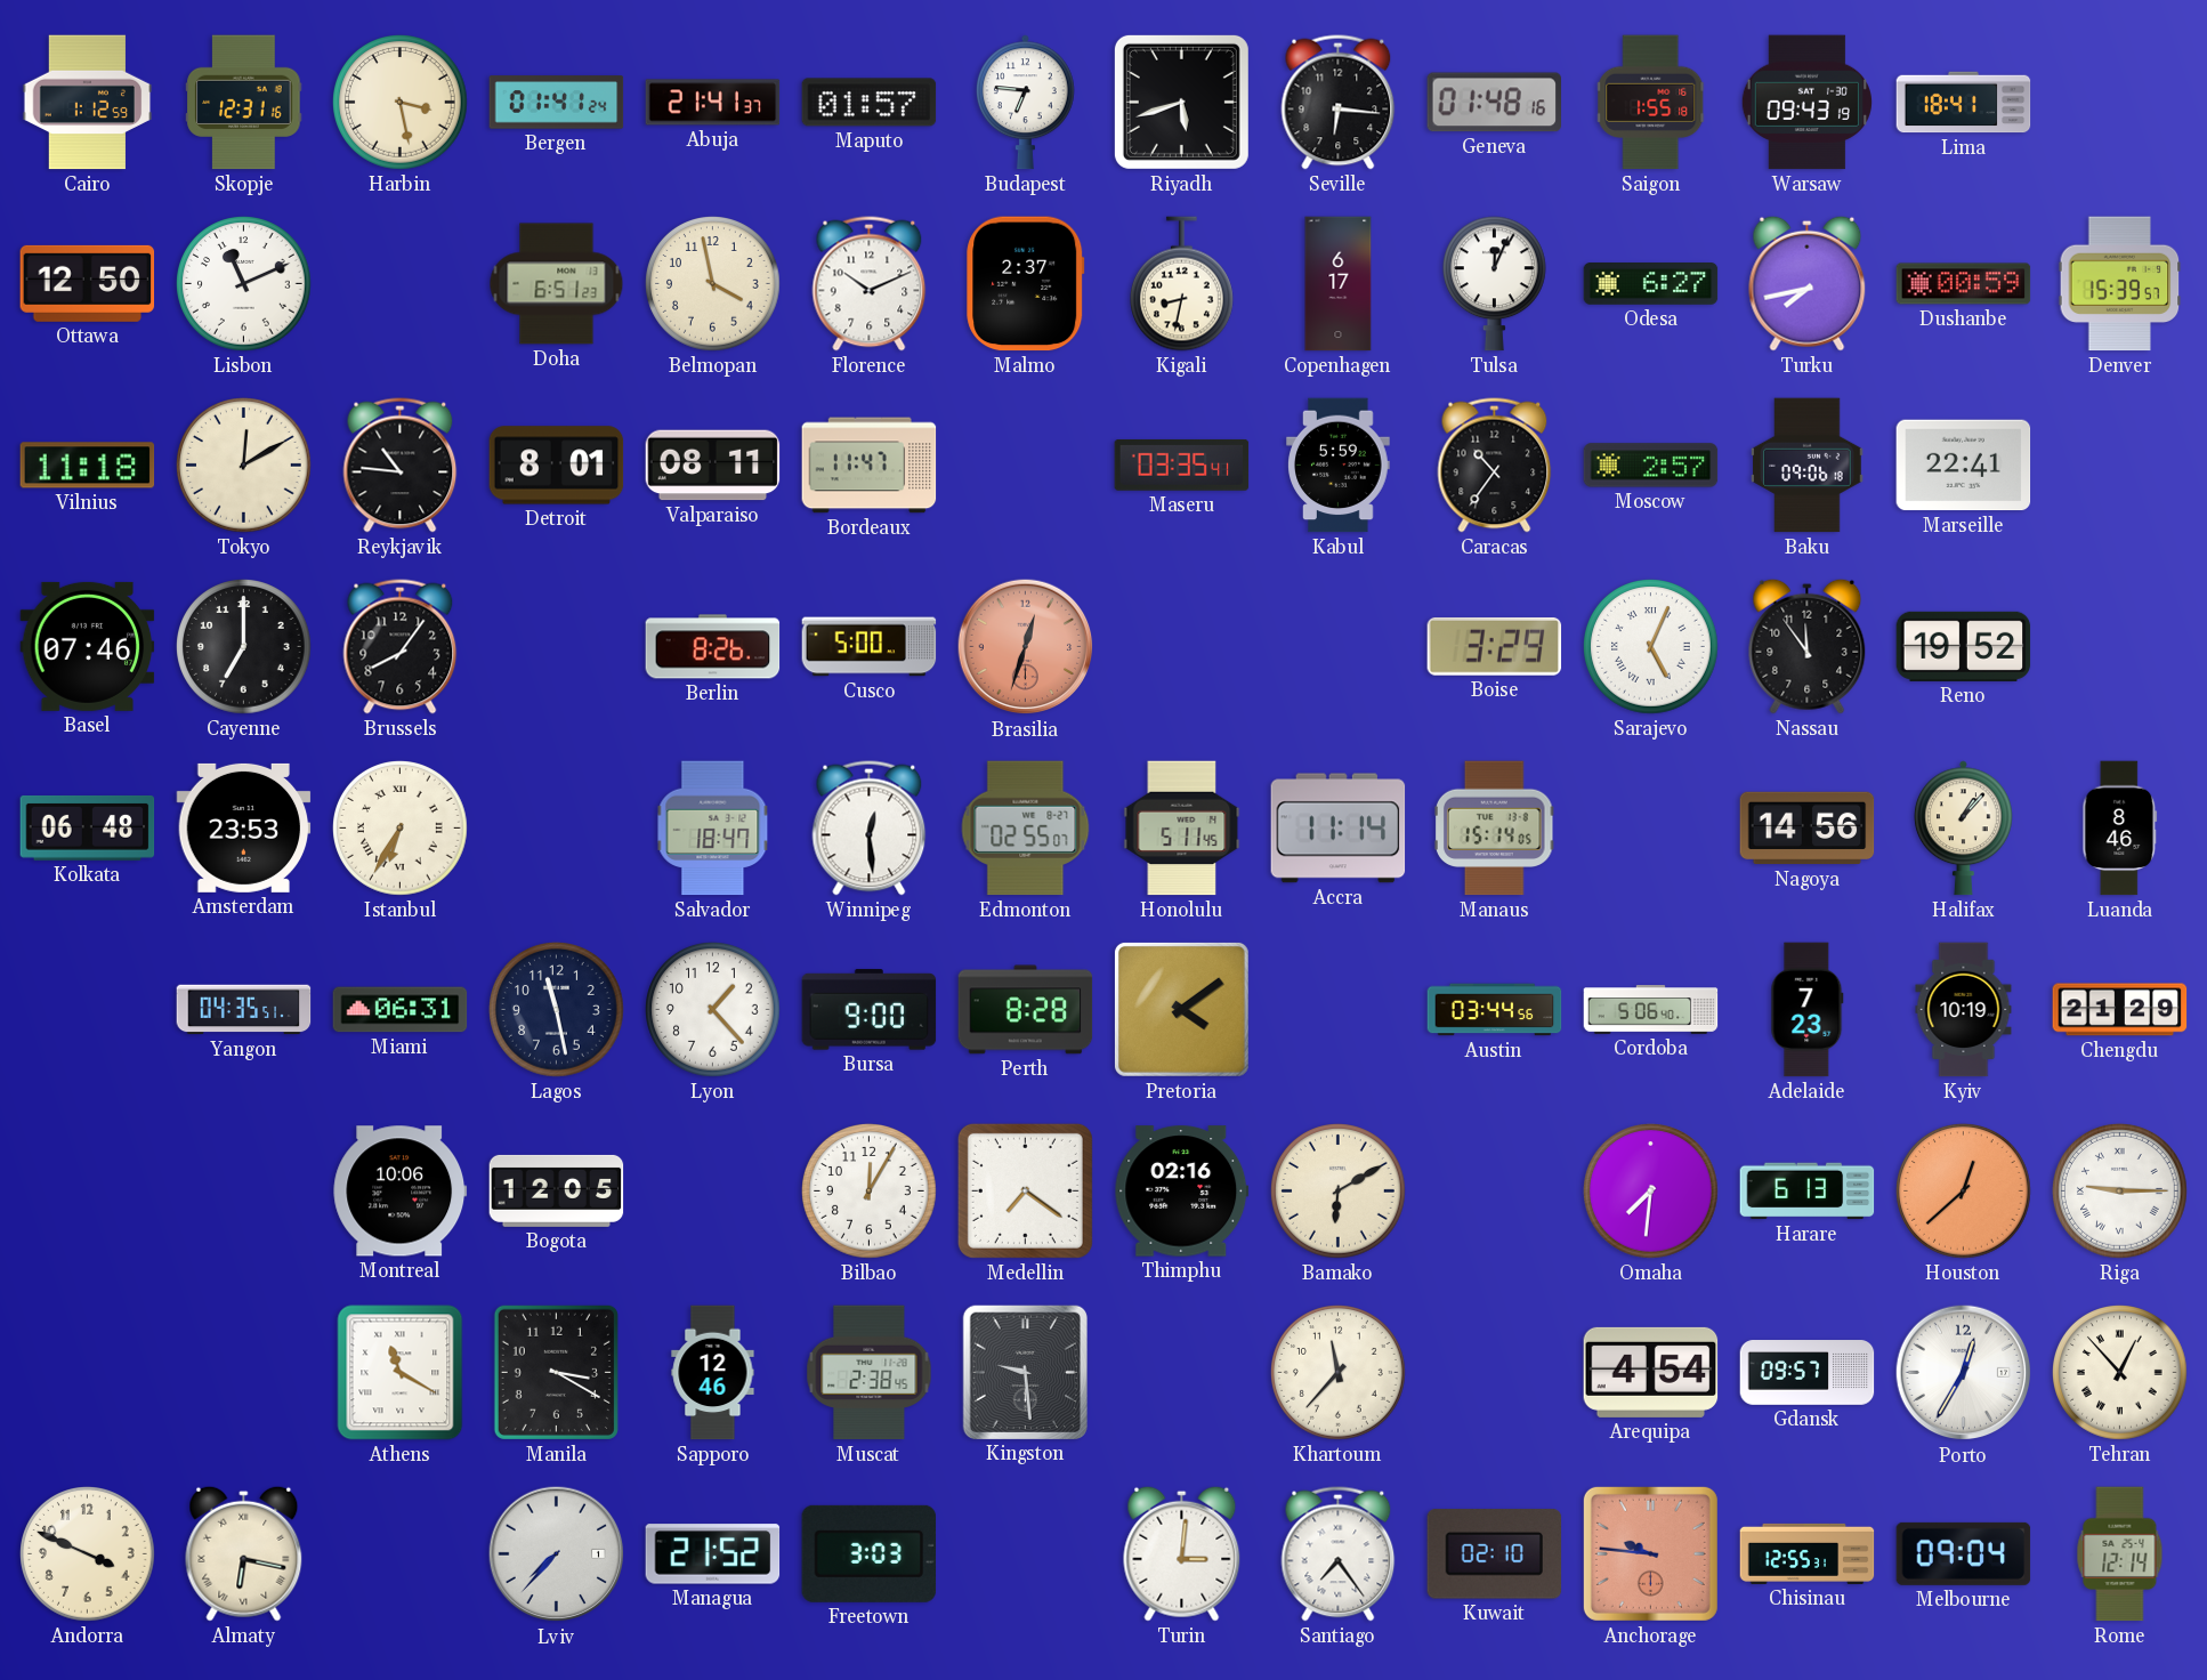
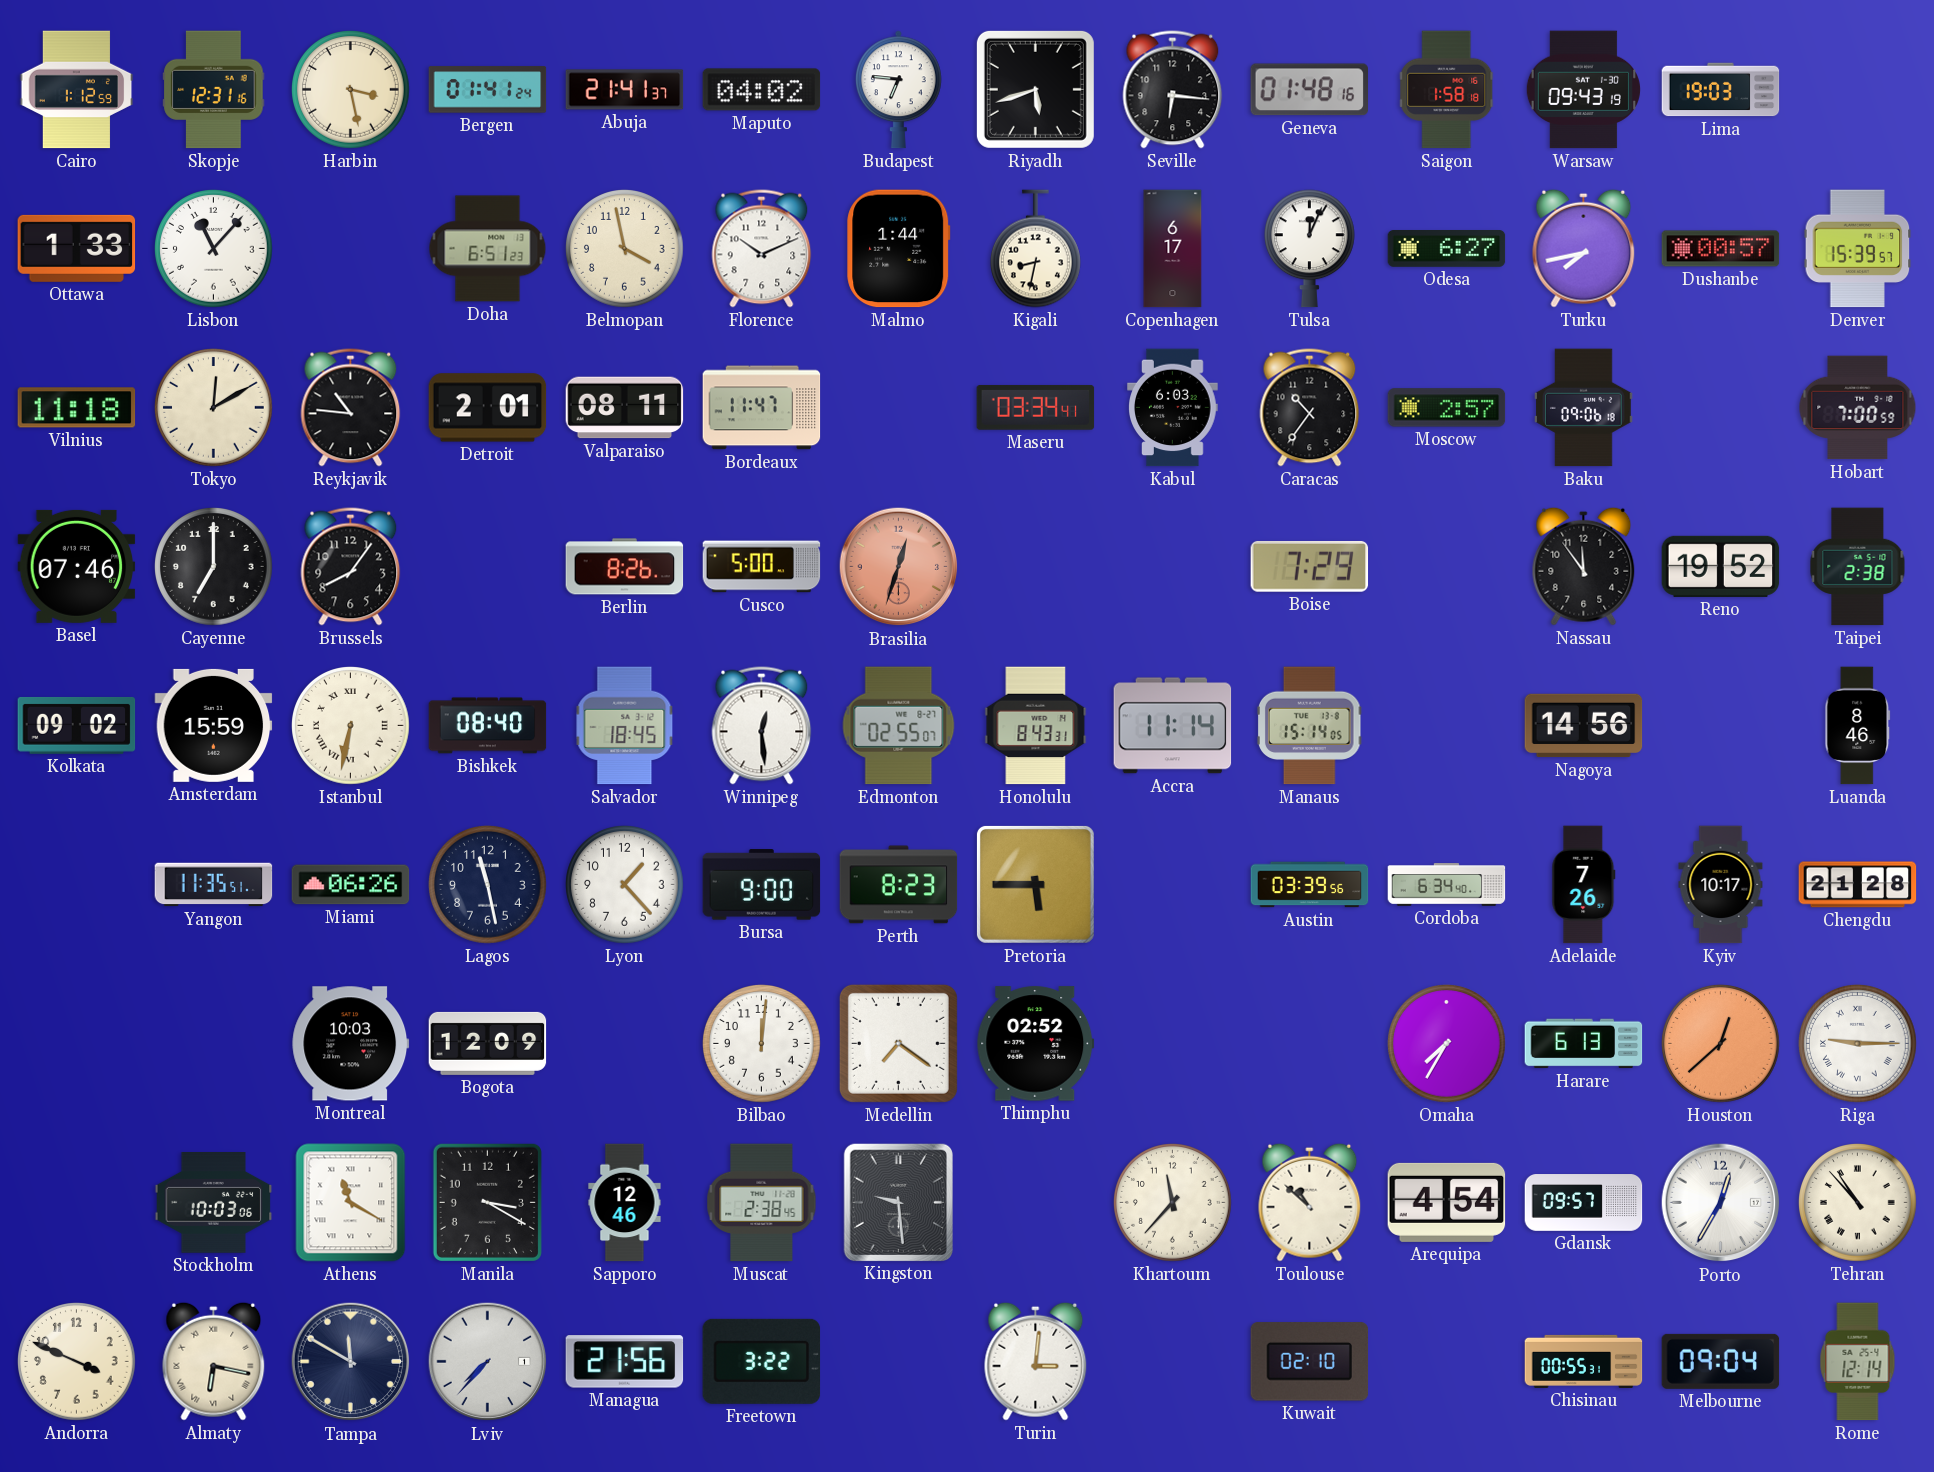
Maputo: 01:57 -> 04:02
Saigon: 1:55 -> 1:58
Lima: 18:41 -> 19:03
Ottawa: 12:50 -> 1:33
Lisbon: 11:11 -> 11:07
Malmo: 2:37 -> 1:44
Dushanbe: 00:59 -> 00:57
Detroit: 8:01 -> 2:01
Maseru: 03:35 -> 03:34
Kabul: 5:59 -> 6:03
Marseille: 22:41 -> none
Hobart: none -> 7:00
Boise: 3:29 -> 7:29
Sarajevo: 5:04 -> none
Taipei: none -> 2:38
Kolkata: 06:48 -> 09:02
Amsterdam: 23:53 -> 15:59
Istanbul: 6:35 -> 6:32
Bishkek: none -> 08:40
Salvador: 18:47 -> 18:45
Honolulu: 5:11 -> 8:43
Halifax: 1:07 -> none
Yangon: 04:35 -> 11:35
Miami: 06:31 -> 06:26
Perth: 8:28 -> 8:23
Pretoria: 4:09 -> 5:45
Austin: 03:44 -> 03:39
Cordoba: 5:06 -> 6:34
Adelaide: 7:23 -> 7:26
Kyiv: 10:19 -> 10:17
Chengdu: 21:29 -> 21:28
Montreal: 10:06 -> 10:03
Bogota: 12:05 -> 12:09
Bilbao: 12:05 -> 12:01
Thimphu: 02:16 -> 02:52
Bamako: 6:10 -> none
Omaha: 7:31 -> 7:35
Stockholm: none -> 10:03
Toulouse: none -> 10:52
Tehran: 12:53 -> 10:53
Tampa: none -> 11:50
Managua: 21:52 -> 21:56
Freetown: 3:03 -> 3:22
Santiago: 7:24 -> none
Anchorage: 9:46 -> none
Chisinau: 12:55 -> 00:55
